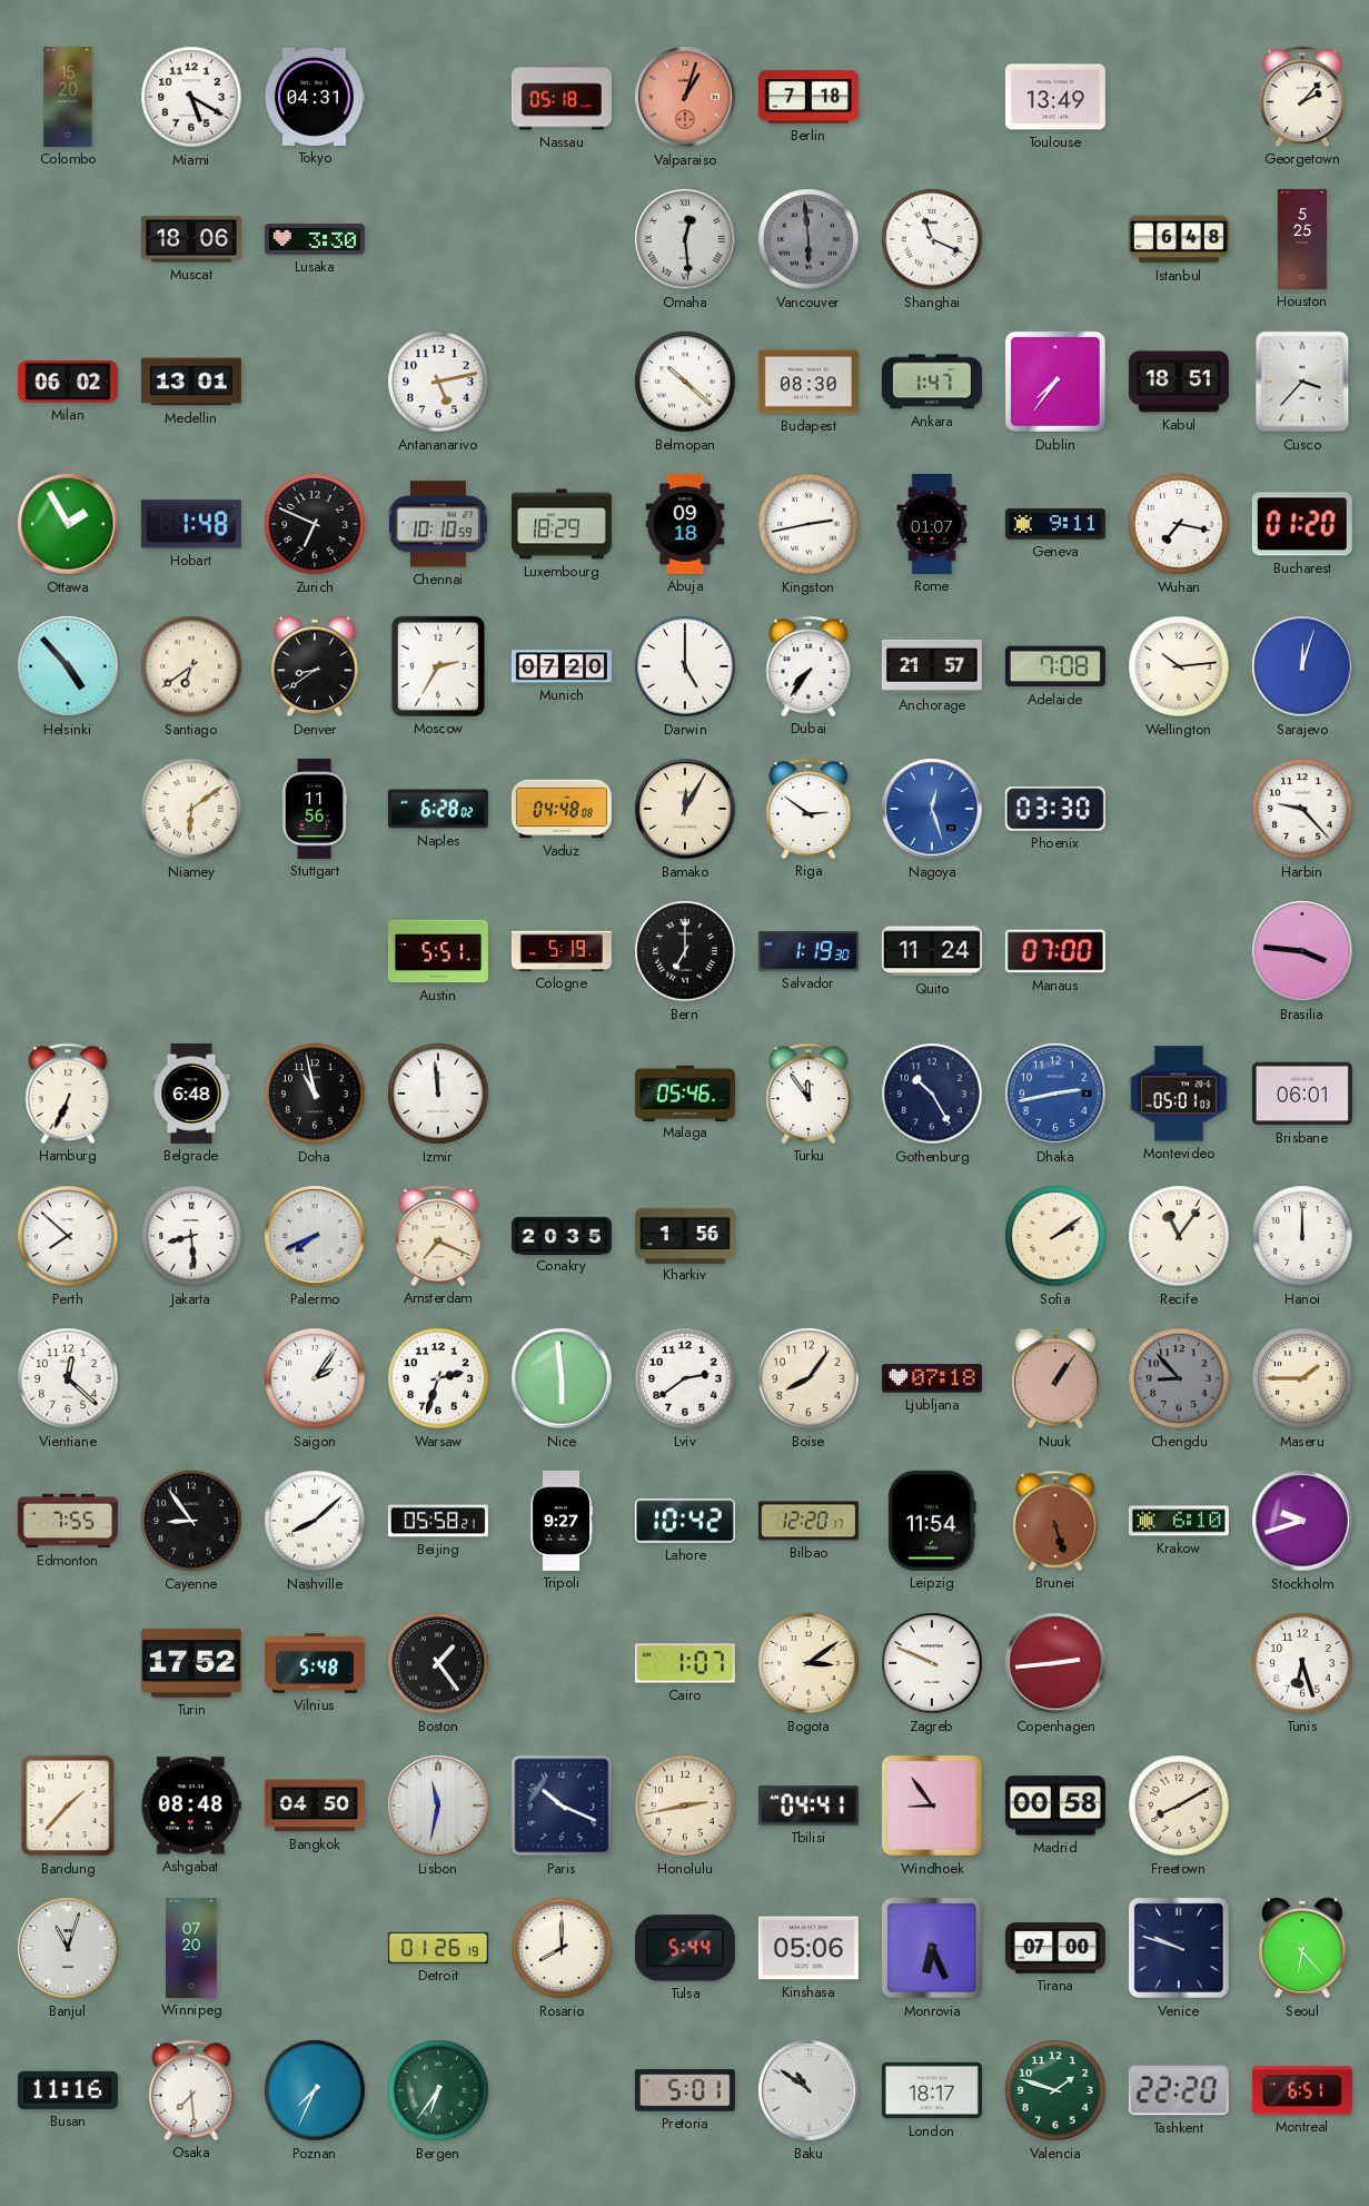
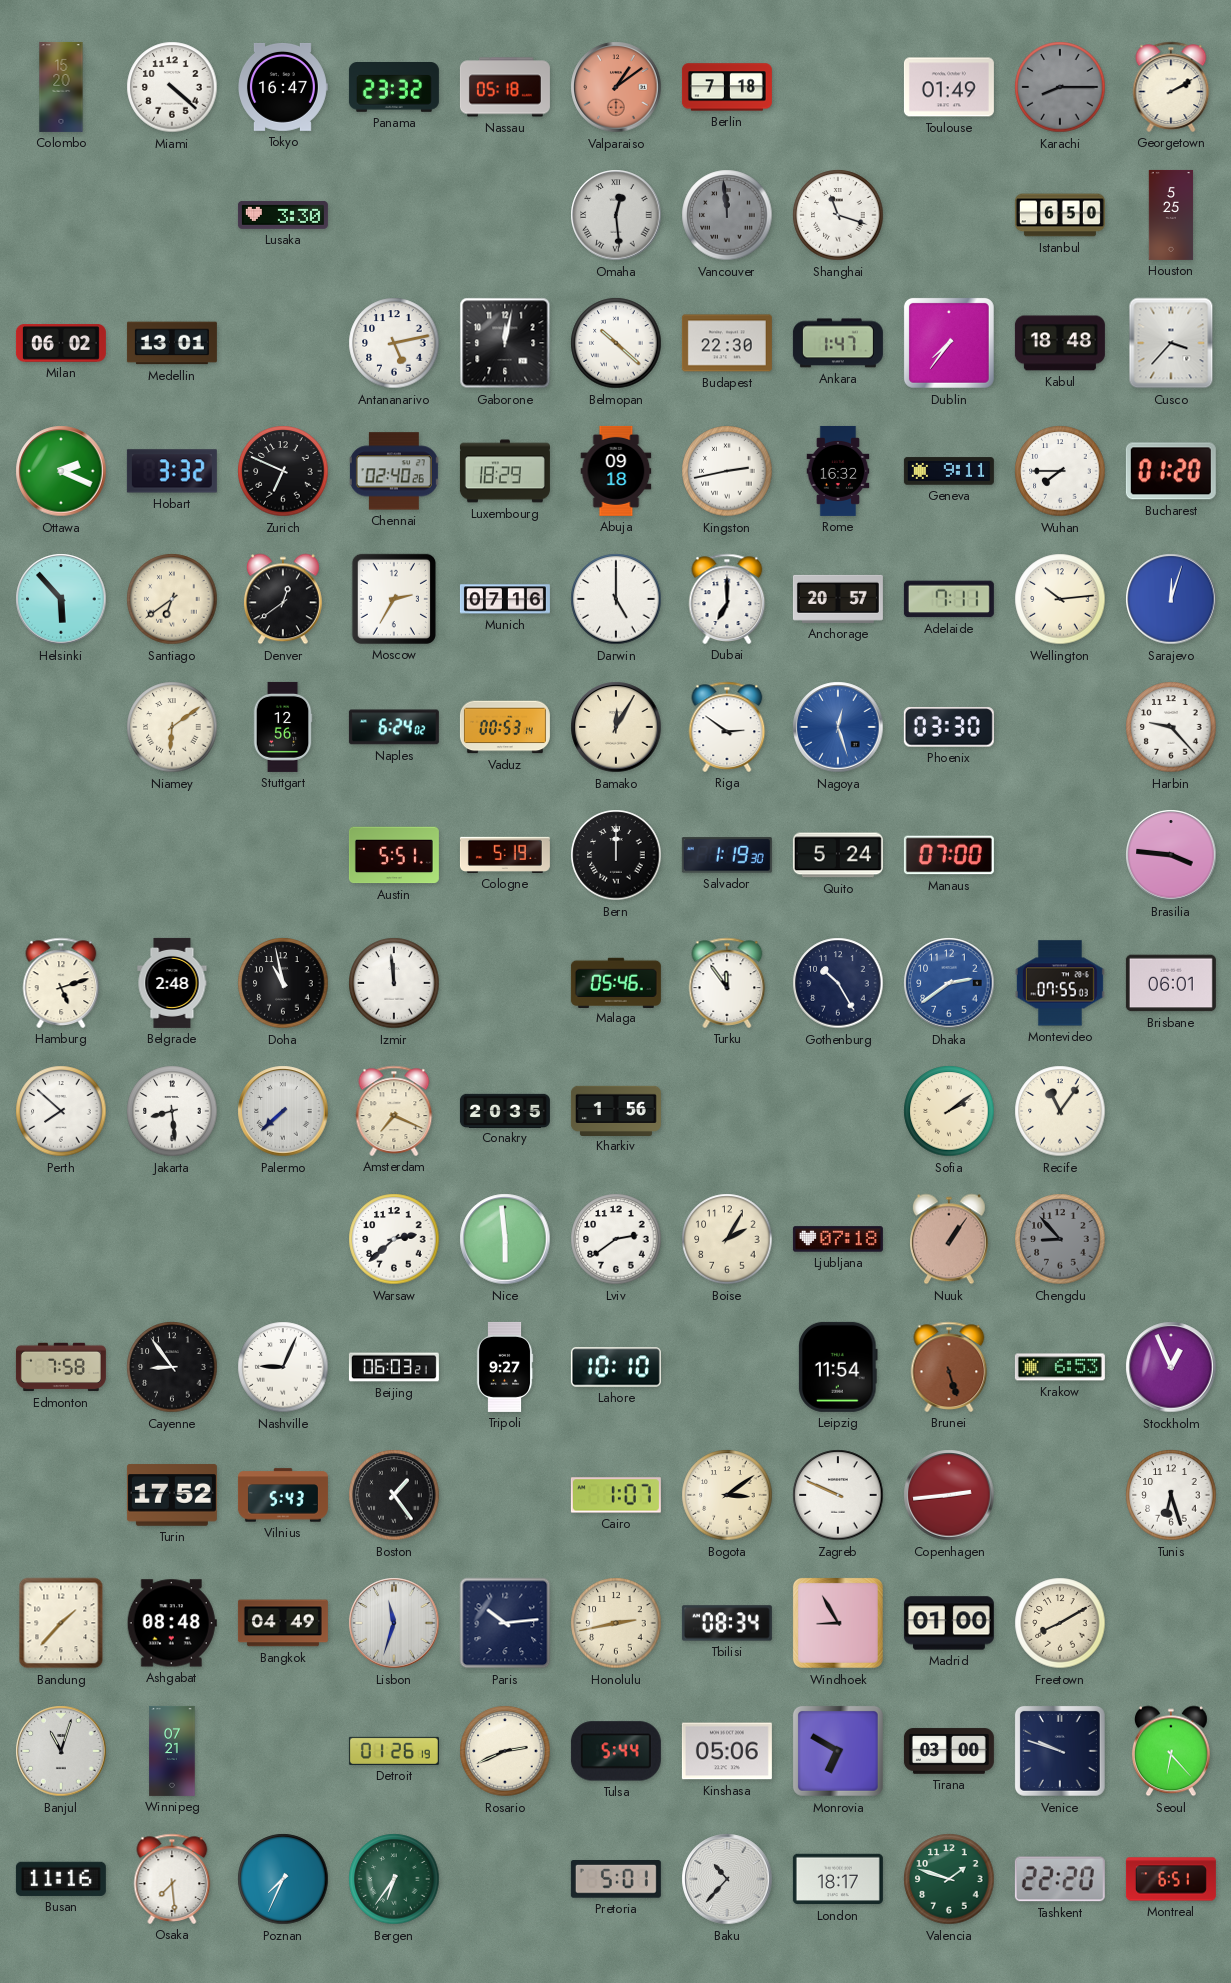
Miami: 5:20 -> 4:22
Tokyo: 04:31 -> 16:47
Panama: none -> 23:32
Valparaiso: 1:03 -> 1:09
Toulouse: 13:49 -> 01:49
Karachi: none -> 8:15
Georgetown: 2:07 -> 2:10
Muscat: 18:06 -> none
Vancouver: 5:59 -> 11:59
Shanghai: 11:19 -> 11:18
Istanbul: 6:48 -> 6:50
Gaborone: none -> 12:02
Budapest: 08:30 -> 22:30
Kabul: 18:51 -> 18:48
Ottawa: 1:55 -> 2:19
Hobart: 1:48 -> 3:32
Chennai: 10:10 -> 02:40
Rome: 01:07 -> 16:32
Wuhan: 7:17 -> 7:45
Helsinki: 4:53 -> 5:53
Denver: 8:39 -> 12:39
Munich: 07:20 -> 07:16
Dubai: 7:36 -> 7:00
Anchorage: 21:57 -> 20:57
Adelaide: 7:08 -> 7:11
Stuttgart: 11:56 -> 12:56
Naples: 6:28 -> 6:24
Vaduz: 04:48 -> 00:53
Bern: 7:00 -> 12:00
Quito: 11:24 -> 5:24
Hamburg: 6:34 -> 5:12
Belgrade: 6:48 -> 2:48
Dhaka: 2:43 -> 2:39
Montevideo: 05:01 -> 07:55
Palermo: 7:41 -> 7:38
Hanoi: 12:00 -> none
Vientiane: 12:22 -> none
Saigon: 2:06 -> none
Warsaw: 2:33 -> 2:38
Boise: 8:06 -> 2:05
Maseru: 1:45 -> none
Edmonton: 7:55 -> 7:58
Nashville: 8:08 -> 9:04
Beijing: 05:58 -> 06:03
Lahore: 10:42 -> 10:10
Bilbao: 12:20 -> none
Krakow: 6:10 -> 6:53
Stockholm: 9:42 -> 12:56
Vilnius: 5:48 -> 5:43
Bangkok: 04:50 -> 04:49
Lisbon: 11:32 -> 11:33
Paris: 10:19 -> 10:14
Tbilisi: 04:41 -> 08:34
Windhoek: 8:54 -> 8:55
Madrid: 00:58 -> 01:00
Winnipeg: 07:20 -> 07:21
Rosario: 8:00 -> 2:41
Monrovia: 6:26 -> 6:50
Tirana: 07:00 -> 03:00
Baku: 10:51 -> 10:37
